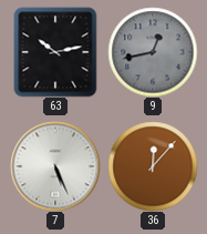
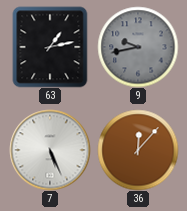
63: 10:13 -> 1:13
9: 12:43 -> 9:43
